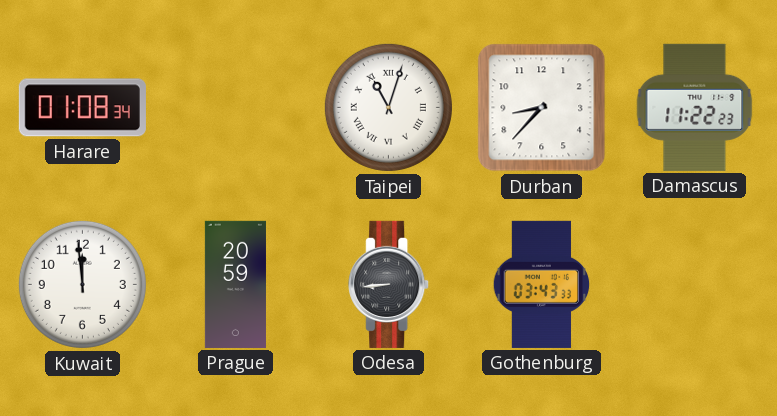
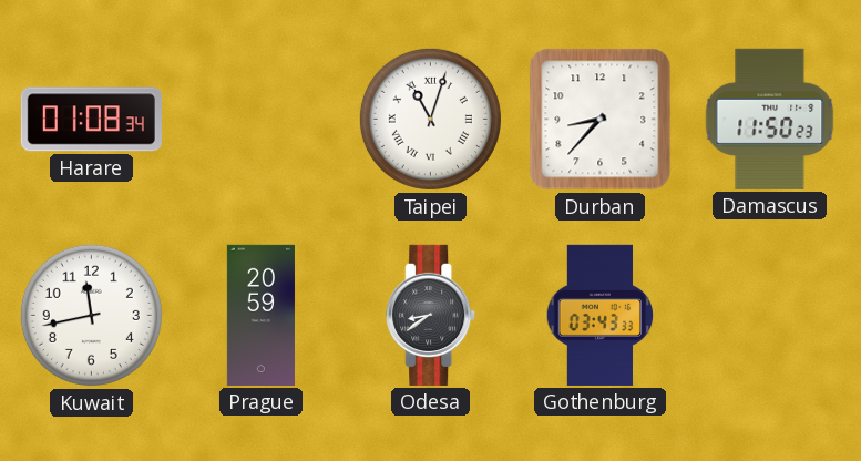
Damascus: 11:22 -> 11:50
Kuwait: 11:59 -> 11:43
Odesa: 8:44 -> 8:39
